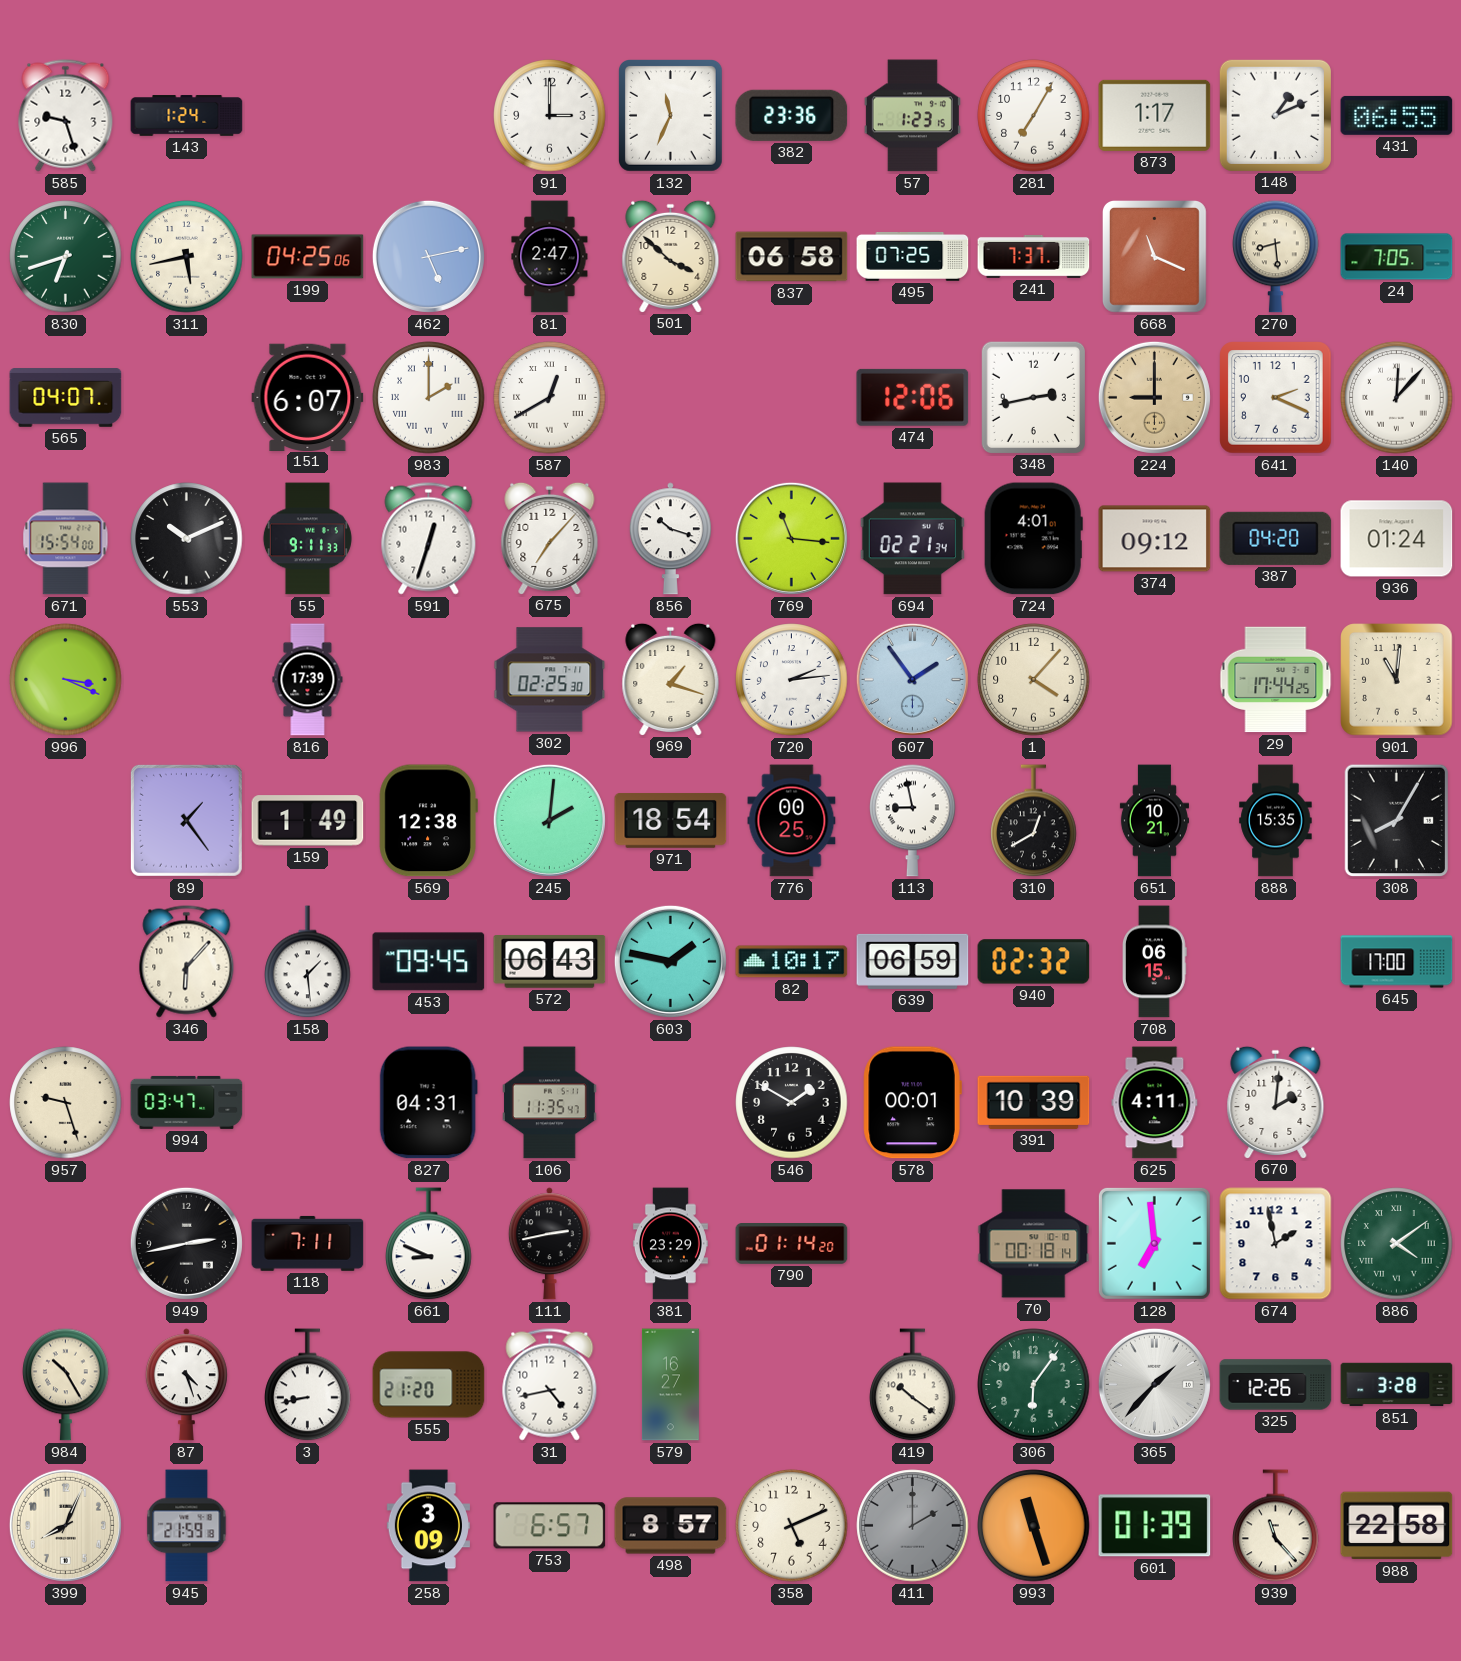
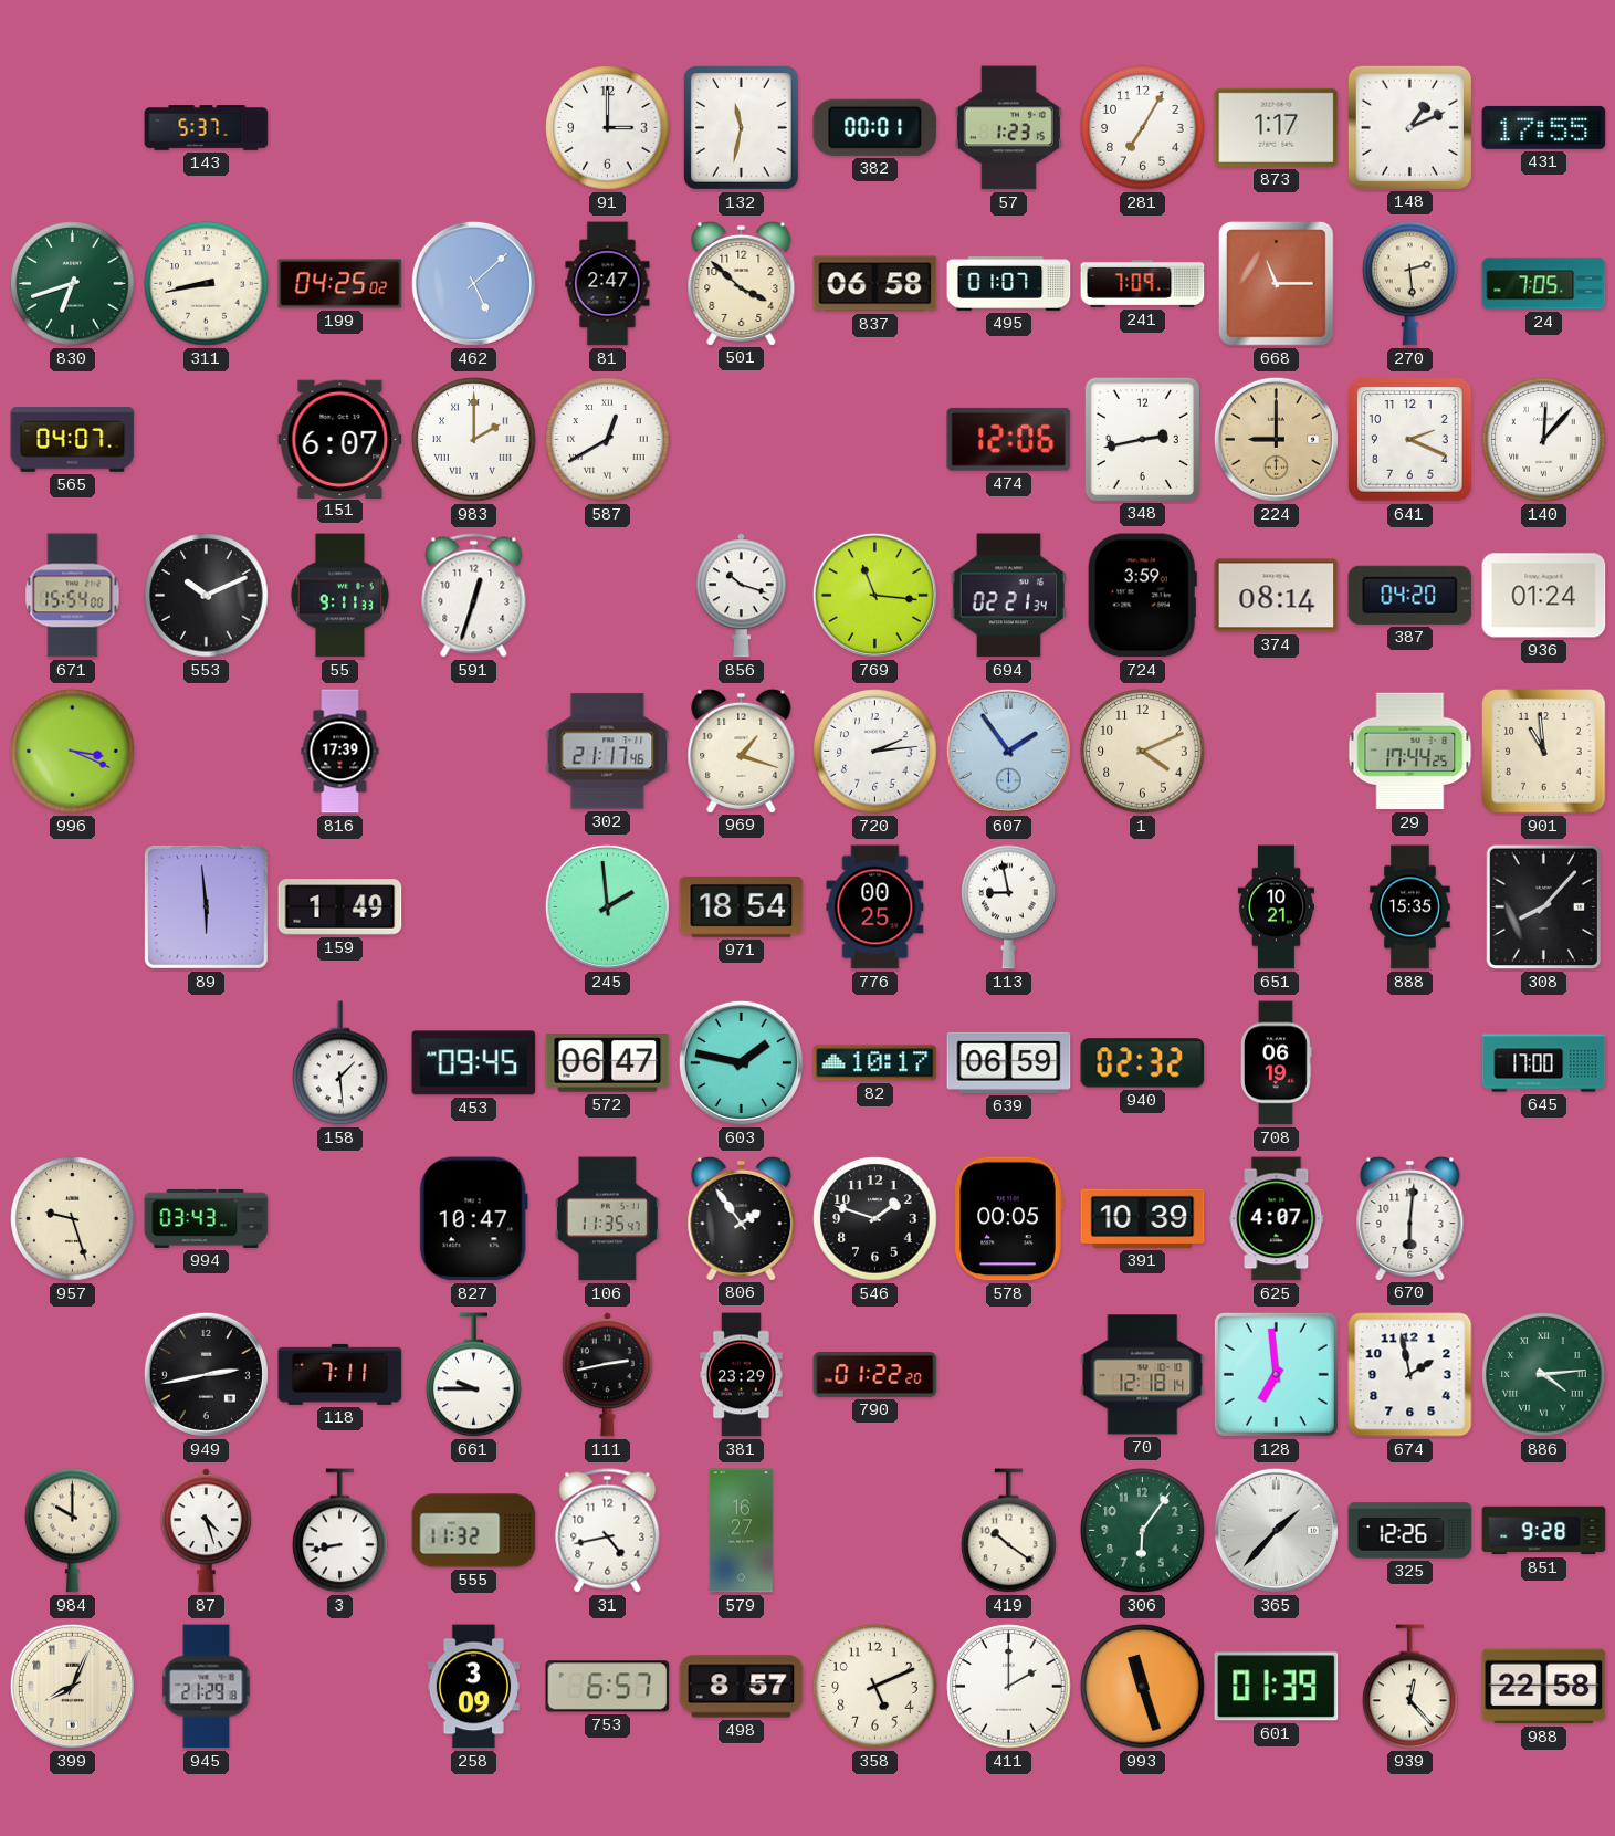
585: 9:27 -> none
143: 1:24 -> 5:37
132: 11:34 -> 11:32
382: 23:36 -> 00:01
431: 06:55 -> 17:55
311: 5:43 -> 8:43
199: 04:25:06 -> 04:25:02
462: 5:13 -> 5:08
495: 07:25 -> 01:07
241: 7:37 -> 7:09
668: 11:19 -> 11:15
270: 8:29 -> 2:29
675: 7:07 -> none
724: 4:01 -> 3:59
374: 09:12 -> 08:14
302: 02:25 -> 21:17
1: 4:07 -> 4:11
901: 11:01 -> 10:59
89: 1:24 -> 5:59
569: 12:38 -> none
245: 2:01 -> 1:59
310: 12:40 -> none
308: 8:05 -> 8:07
346: 6:07 -> none
572: 06:43 -> 06:47
708: 06:15 -> 06:19
994: 03:47 -> 03:43
827: 04:31 -> 10:47
806: none -> 1:54
546: 1:50 -> 1:48
578: 00:01 -> 00:05
625: 4:11 -> 4:07
670: 2:01 -> 6:01
661: 8:49 -> 9:45
790: 01:14 -> 01:22
70: 00:18 -> 12:18
886: 4:09 -> 4:14
984: 10:25 -> 10:00
555: 21:20 -> 11:32
851: 3:28 -> 9:28
945: 21:59 -> 21:29
411 dial: grey -> white
939: 11:23 -> 12:23
